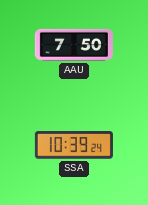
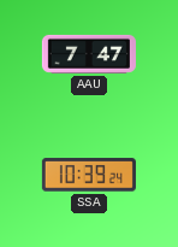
AAU: 7:50 -> 7:47
